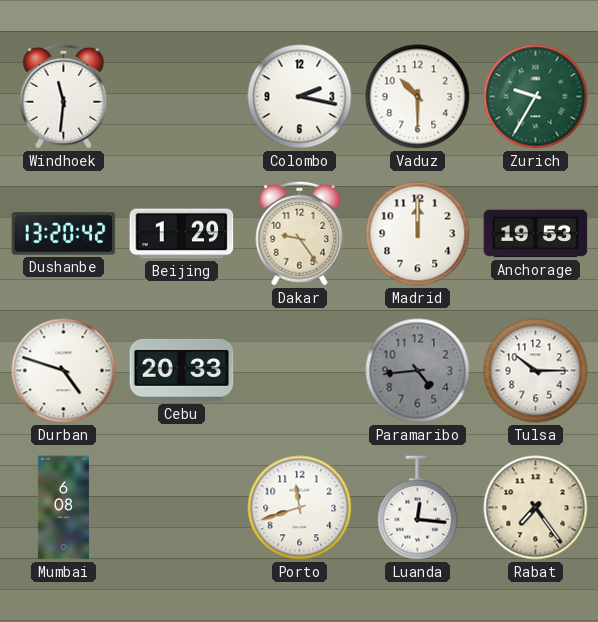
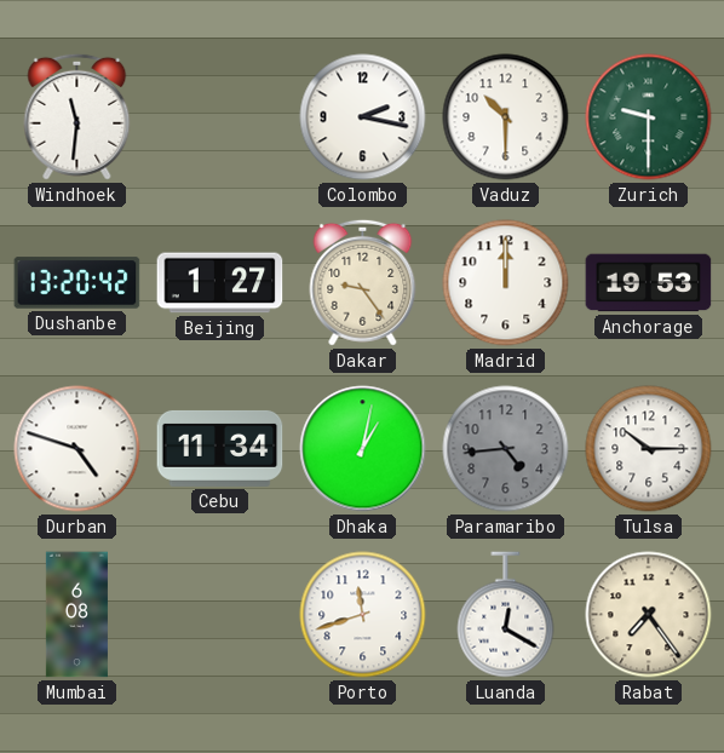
Zurich: 9:35 -> 9:30
Beijing: 1:29 -> 1:27
Cebu: 20:33 -> 11:34
Dhaka: none -> 1:02
Luanda: 12:16 -> 12:20
